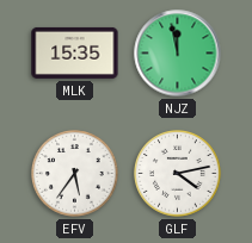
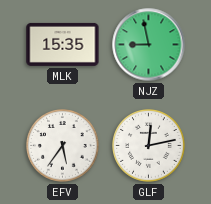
NJZ: 11:58 -> 8:58
GLF: 4:13 -> 12:13
